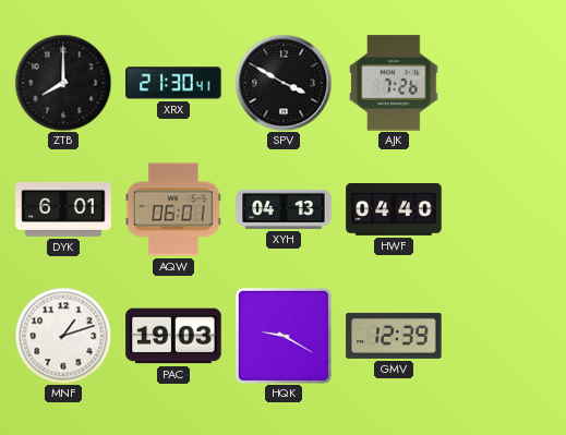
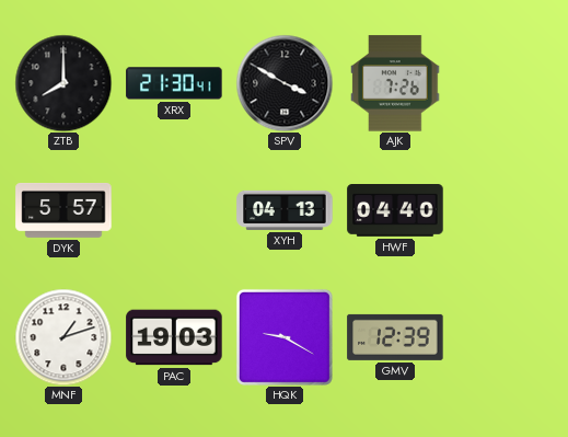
DYK: 6:01 -> 5:57
AQW: 06:01 -> none
